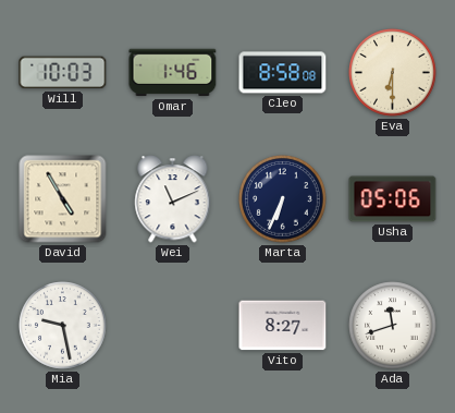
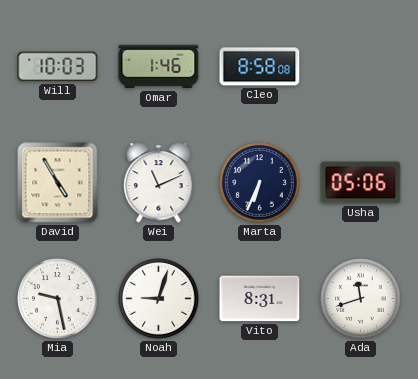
Eva: 6:30 -> none
Noah: none -> 9:03
Vito: 8:27 -> 8:31
